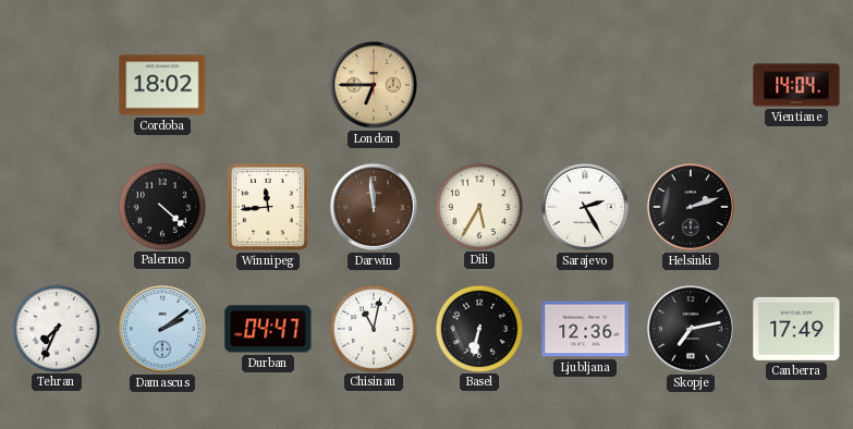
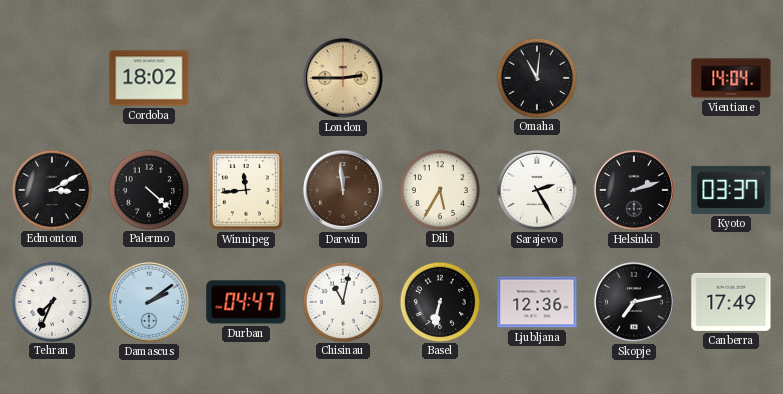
London: 6:45 -> 2:45
Omaha: none -> 11:01
Edmonton: none -> 3:10
Kyoto: none -> 03:37
